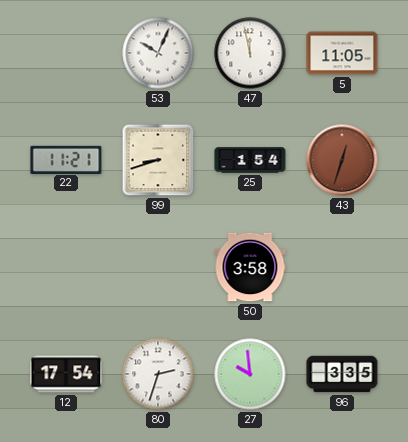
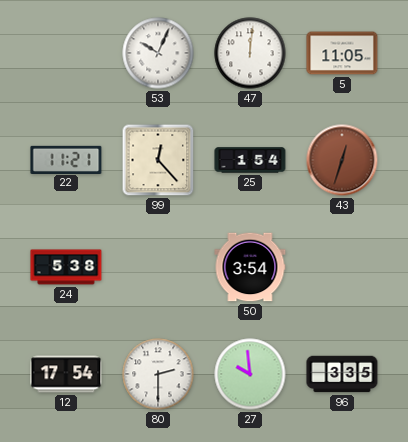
47: 11:58 -> 12:01
99: 8:42 -> 12:23
24: none -> 5:38
50: 3:58 -> 3:54
80: 2:33 -> 2:30
